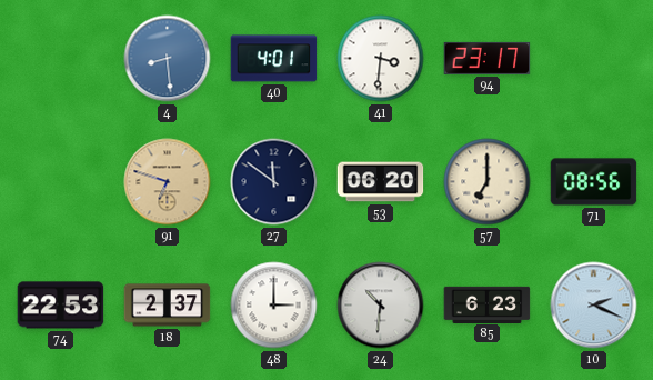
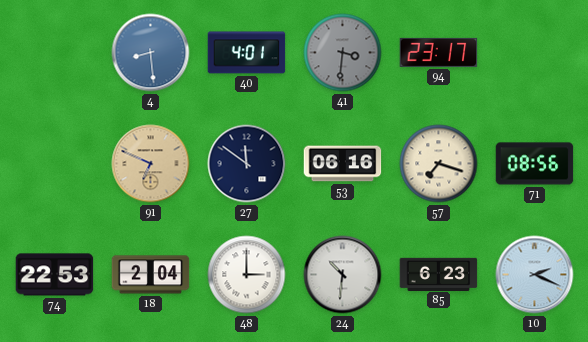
41 dial: white -> grey
91: 6:48 -> 6:49
53: 06:20 -> 06:16
57: 7:00 -> 7:18
18: 2:37 -> 2:04
